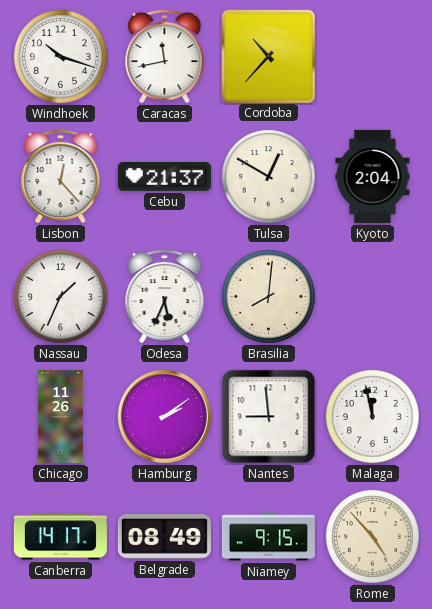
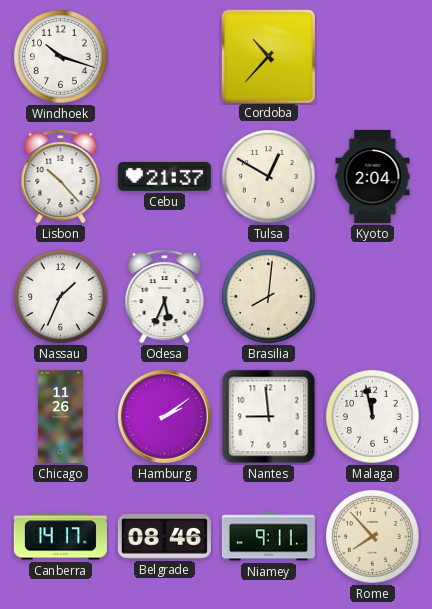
Caracas: 11:43 -> none
Lisbon: 12:23 -> 10:23
Belgrade: 08:49 -> 08:46
Niamey: 9:15 -> 9:11
Rome: 4:53 -> 7:53
